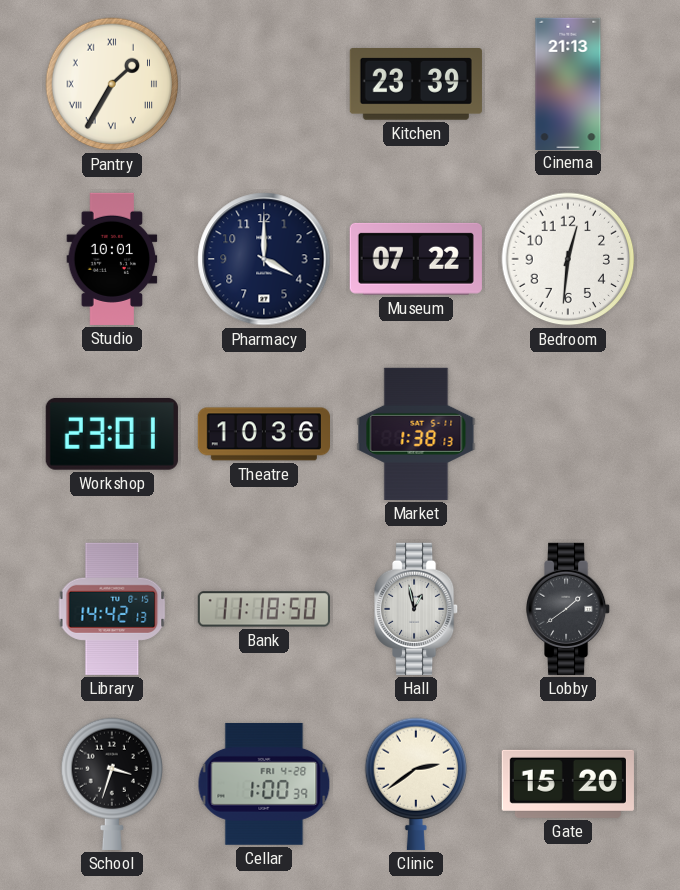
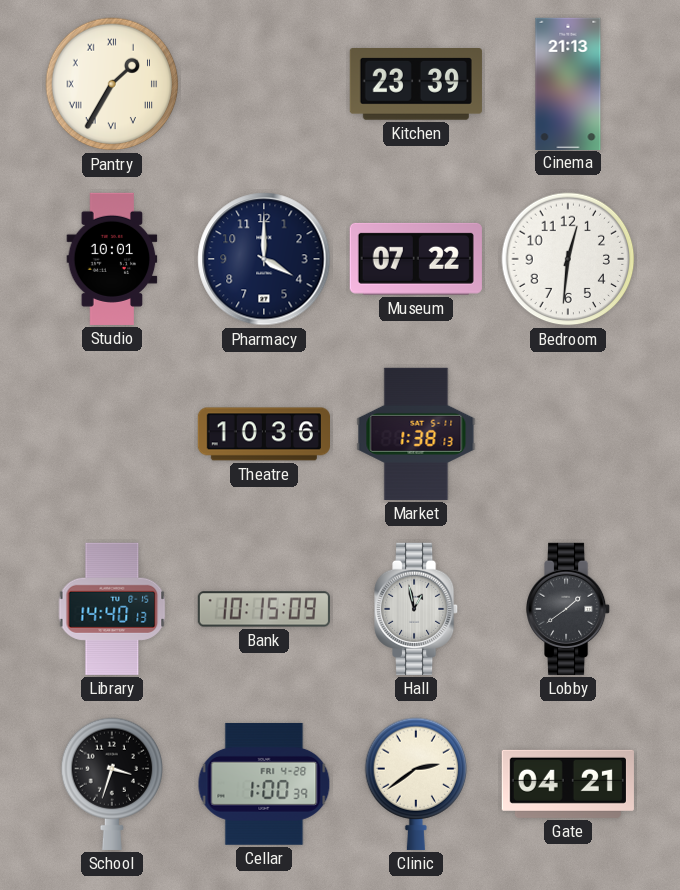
Workshop: 23:01 -> none
Library: 14:42 -> 14:40
Bank: 11:18 -> 10:15
Gate: 15:20 -> 04:21
